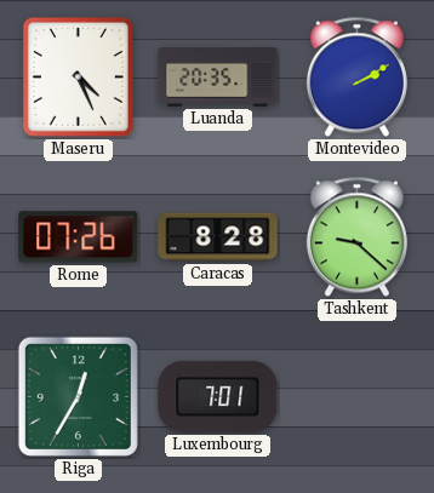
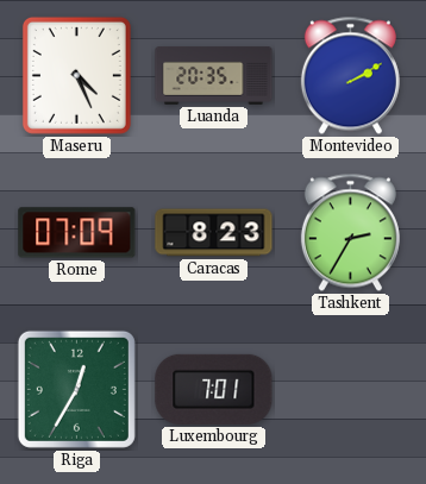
Rome: 07:26 -> 07:09
Caracas: 8:28 -> 8:23
Tashkent: 9:22 -> 2:35
